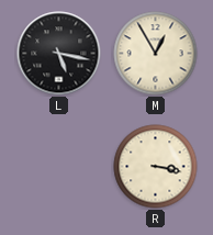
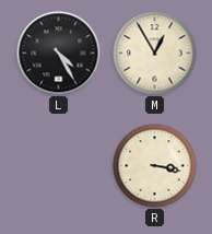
L: 5:17 -> 4:25
